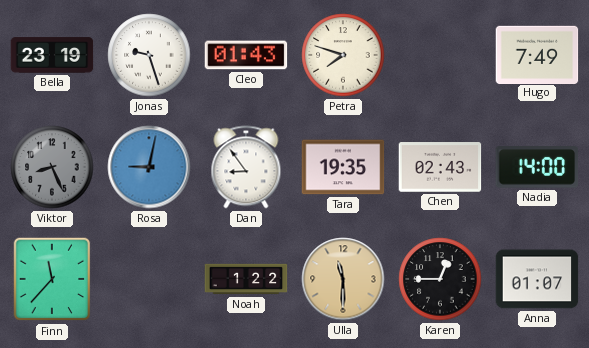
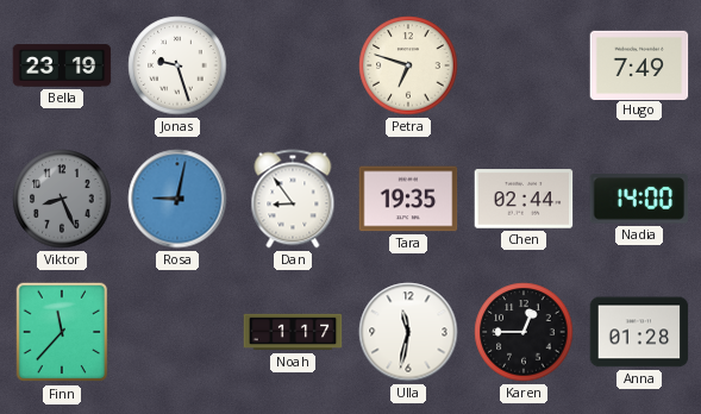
Cleo: 01:43 -> none
Petra: 7:48 -> 6:48
Chen: 02:43 -> 02:44
Noah: 1:22 -> 1:17
Ulla: 11:30 -> 11:32
Ulla dial: champagne -> white
Anna: 01:07 -> 01:28
